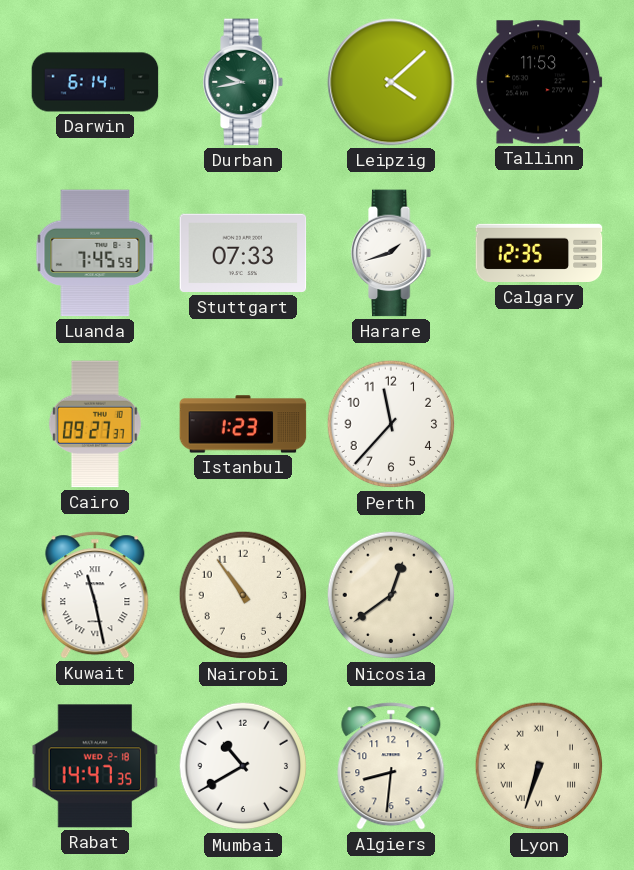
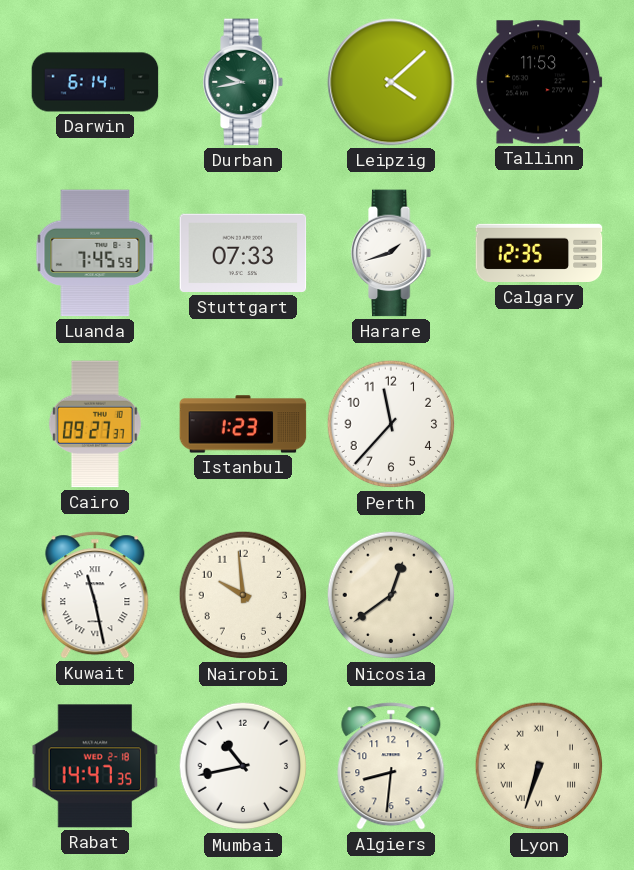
Nairobi: 10:54 -> 9:59
Mumbai: 10:40 -> 10:43
